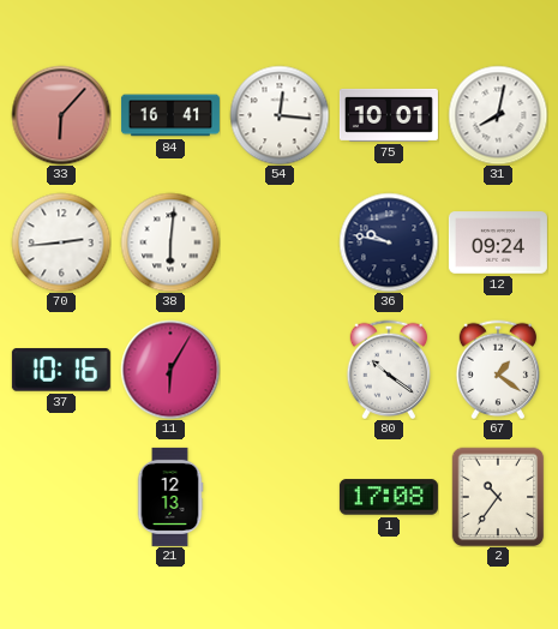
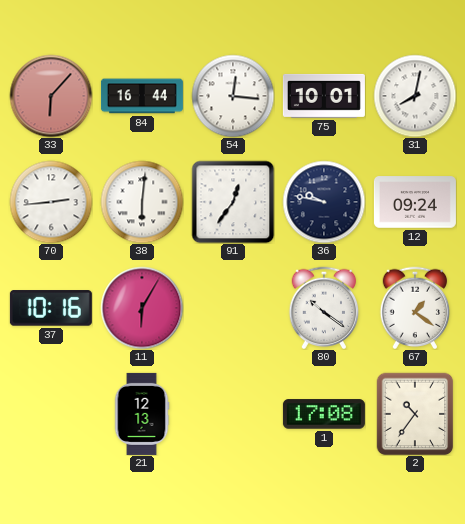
84: 16:41 -> 16:44
91: none -> 12:36
